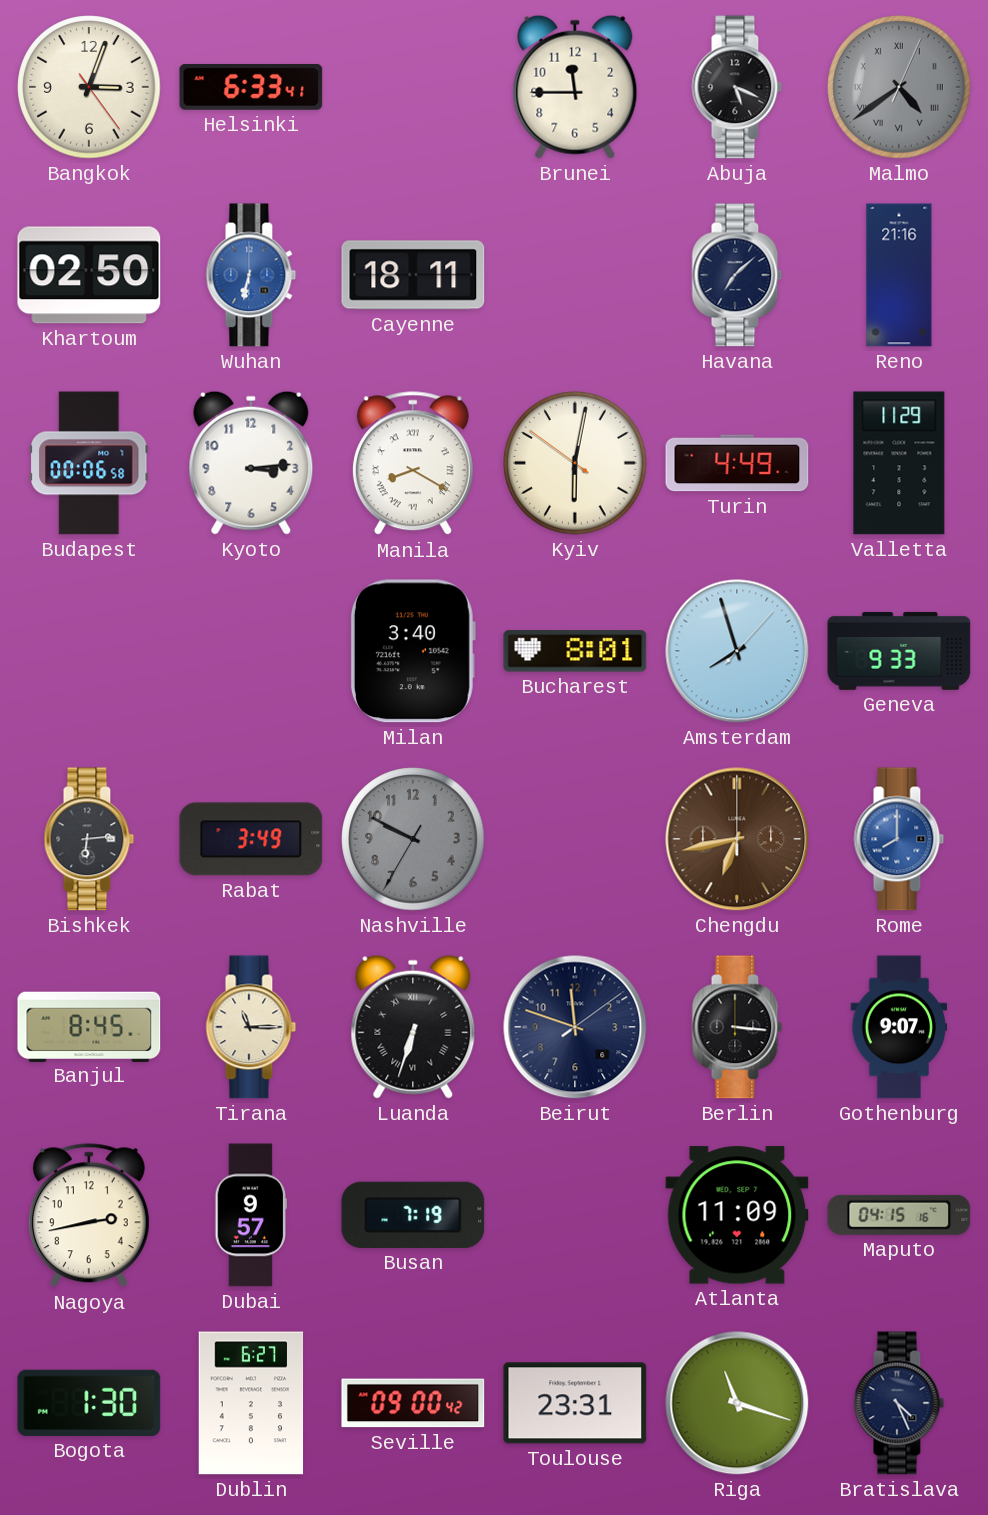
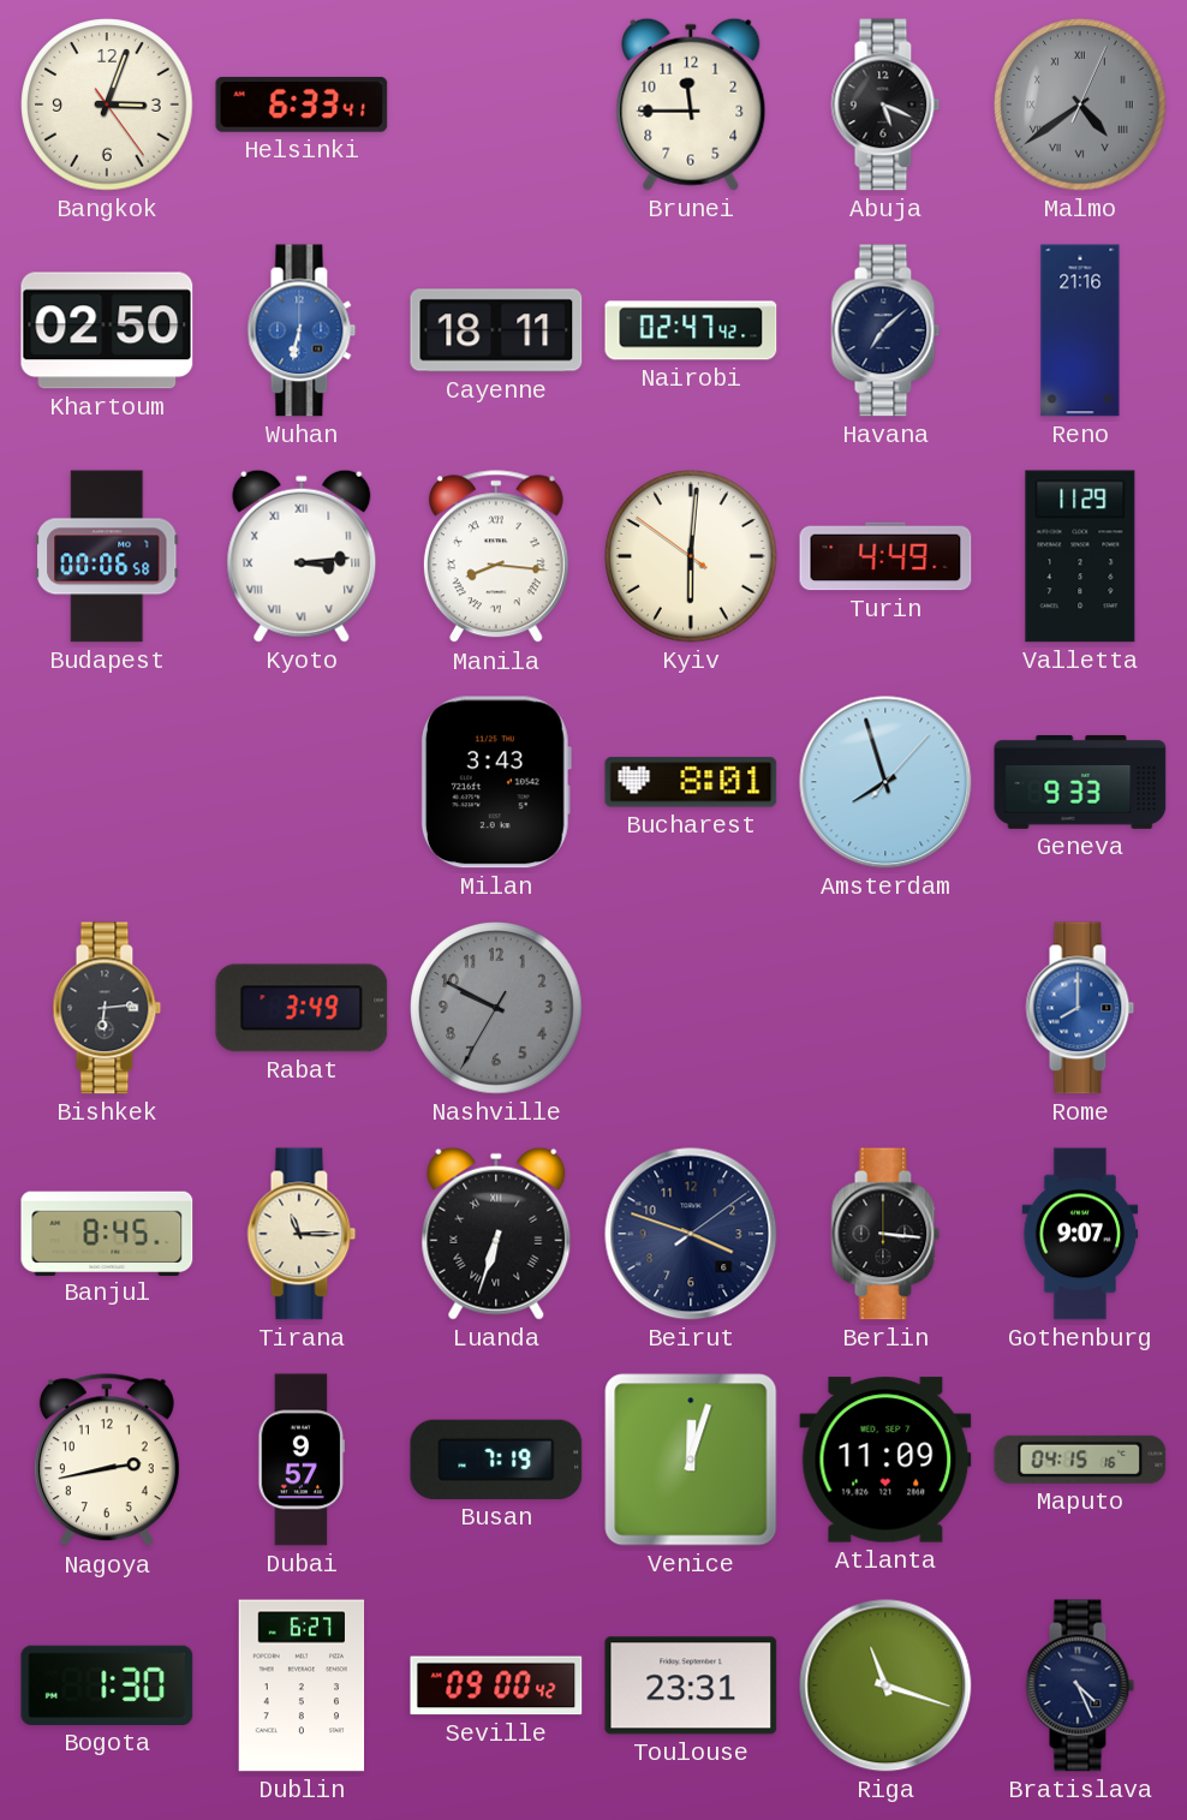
Nairobi: none -> 02:47
Kyoto numerals: Arabic -> Roman
Manila: 8:20 -> 8:16
Kyiv: 6:01 -> 6:00
Milan: 3:40 -> 3:43
Chengdu: 6:43 -> none
Beirut: 11:48 -> 3:48
Venice: none -> 12:03
